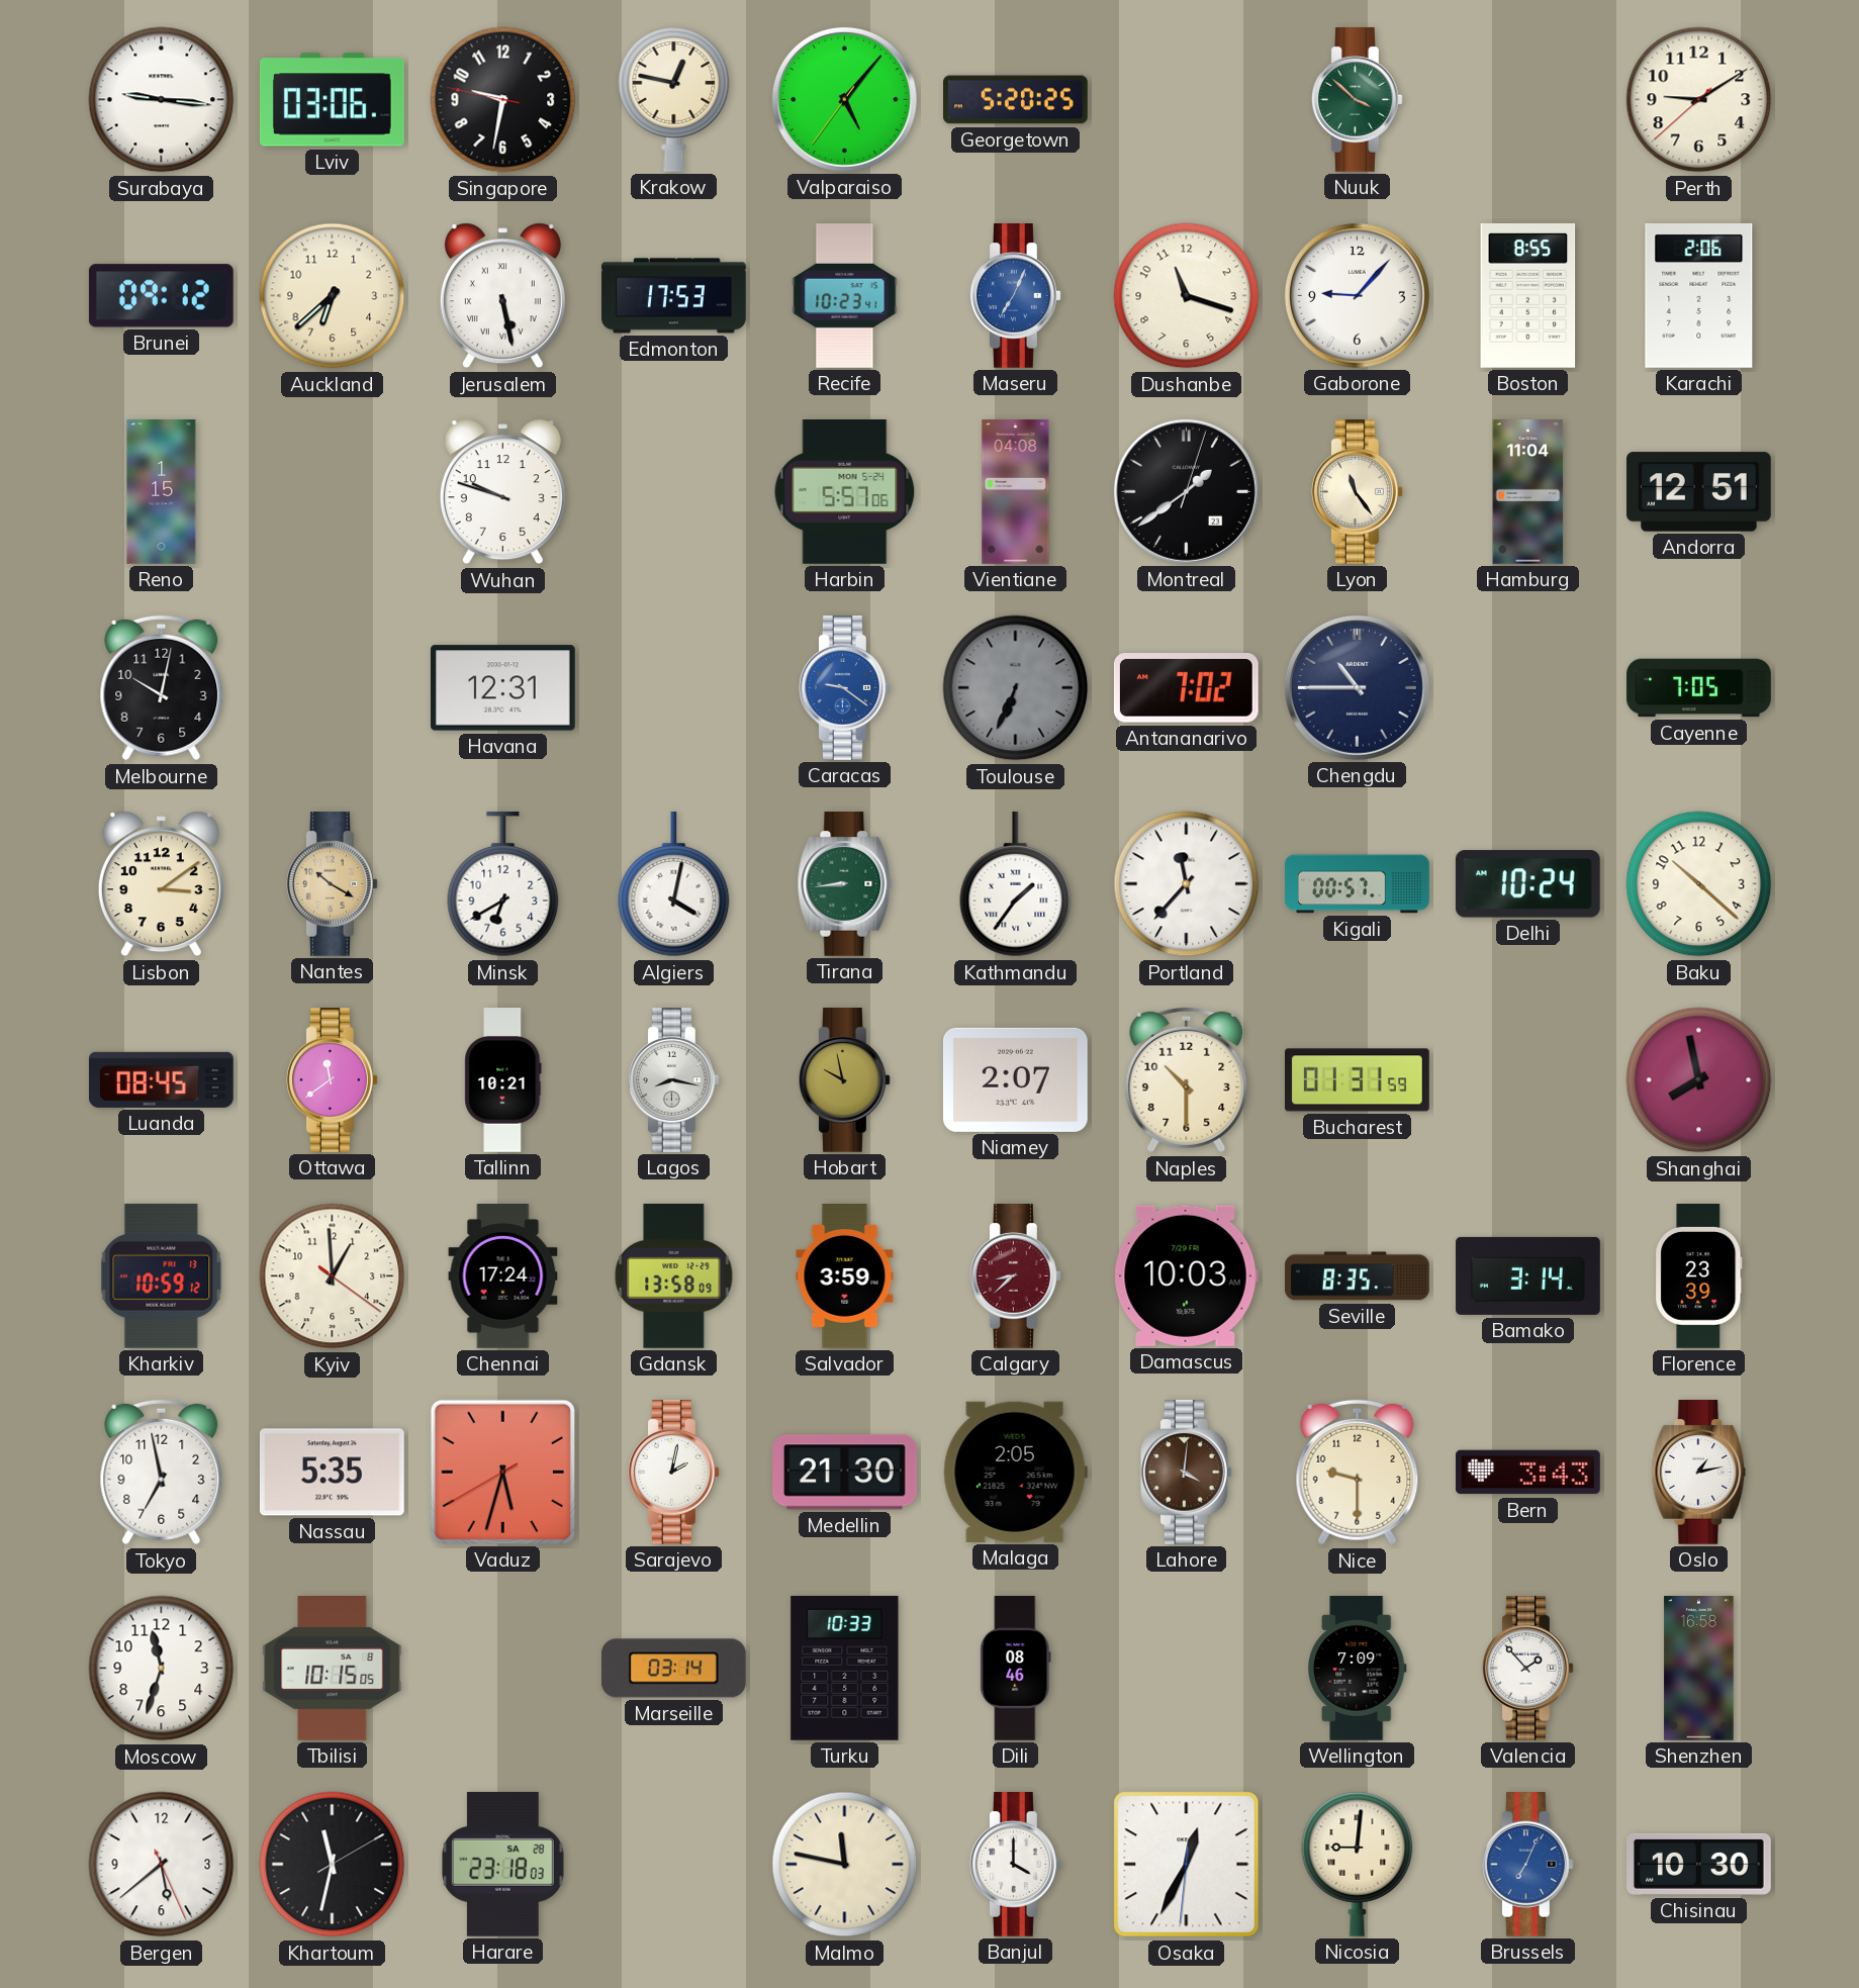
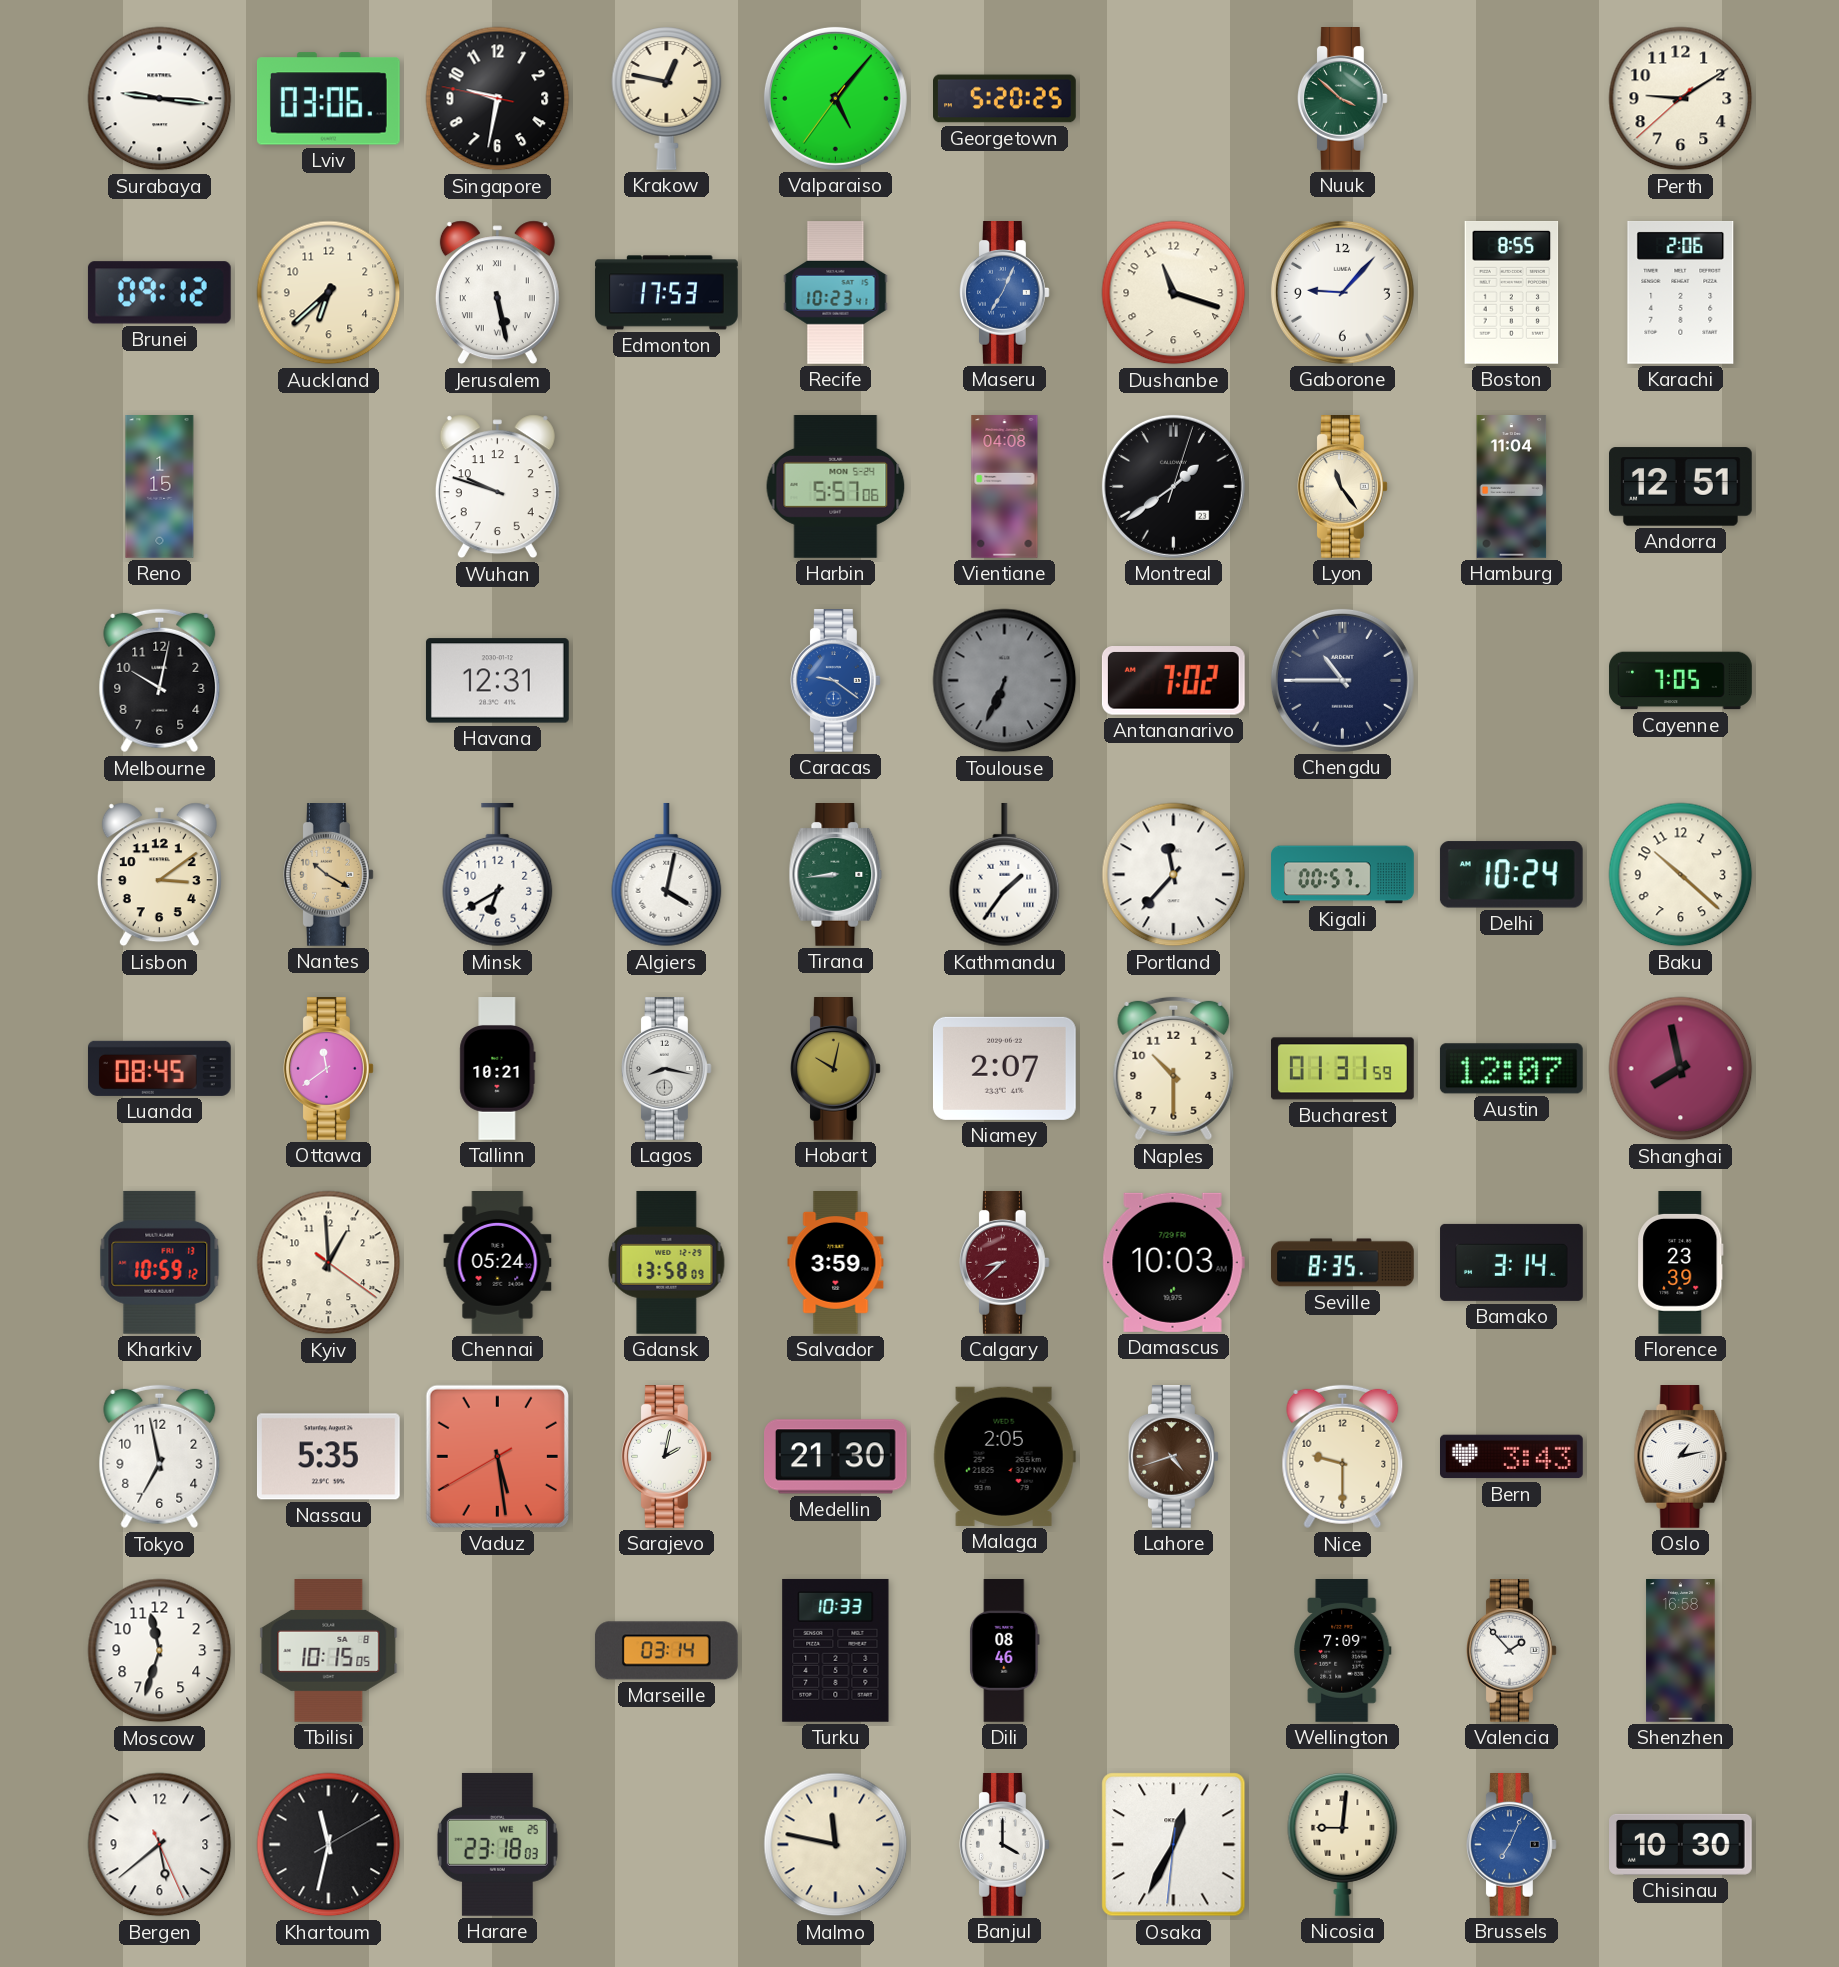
Hobart: 9:58 -> 10:02
Austin: none -> 12:07
Chennai: 17:24 -> 05:24
Vaduz: 5:32 -> 5:28
Lahore: 4:01 -> 4:42
Harare date: SA 28 -> WE 25
